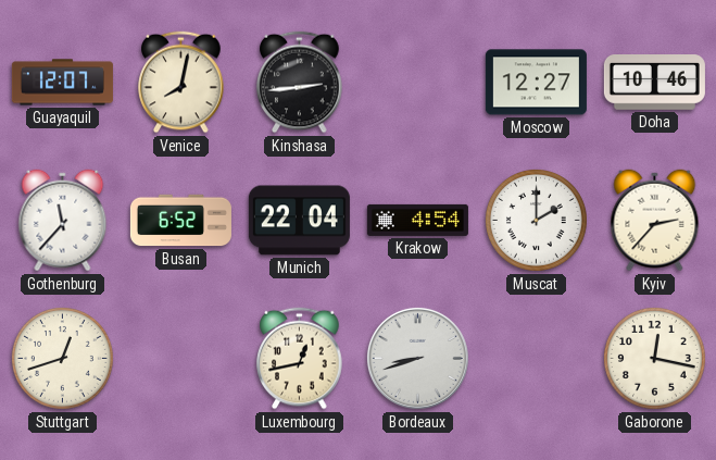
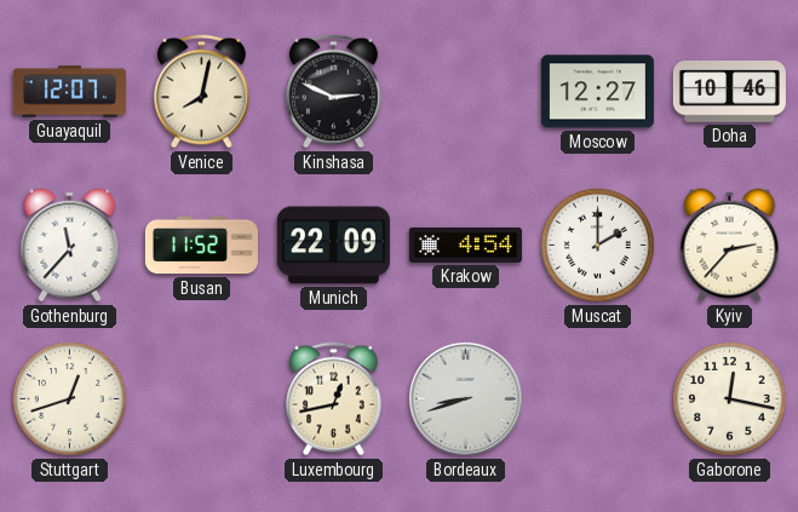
Kinshasa: 2:44 -> 2:49
Busan: 6:52 -> 11:52
Munich: 22:04 -> 22:09
